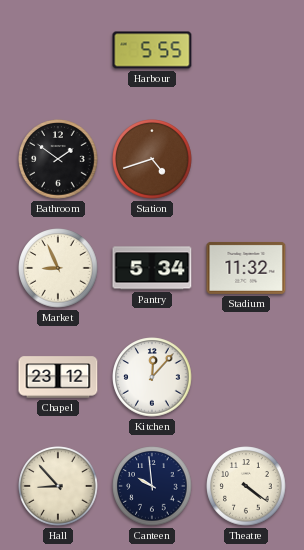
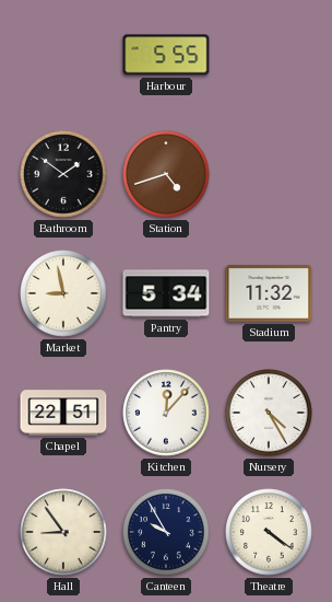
Market: 8:56 -> 8:58
Chapel: 23:12 -> 22:51
Nursery: none -> 4:25
Hall: 8:53 -> 8:54
Canteen: 9:59 -> 9:55
